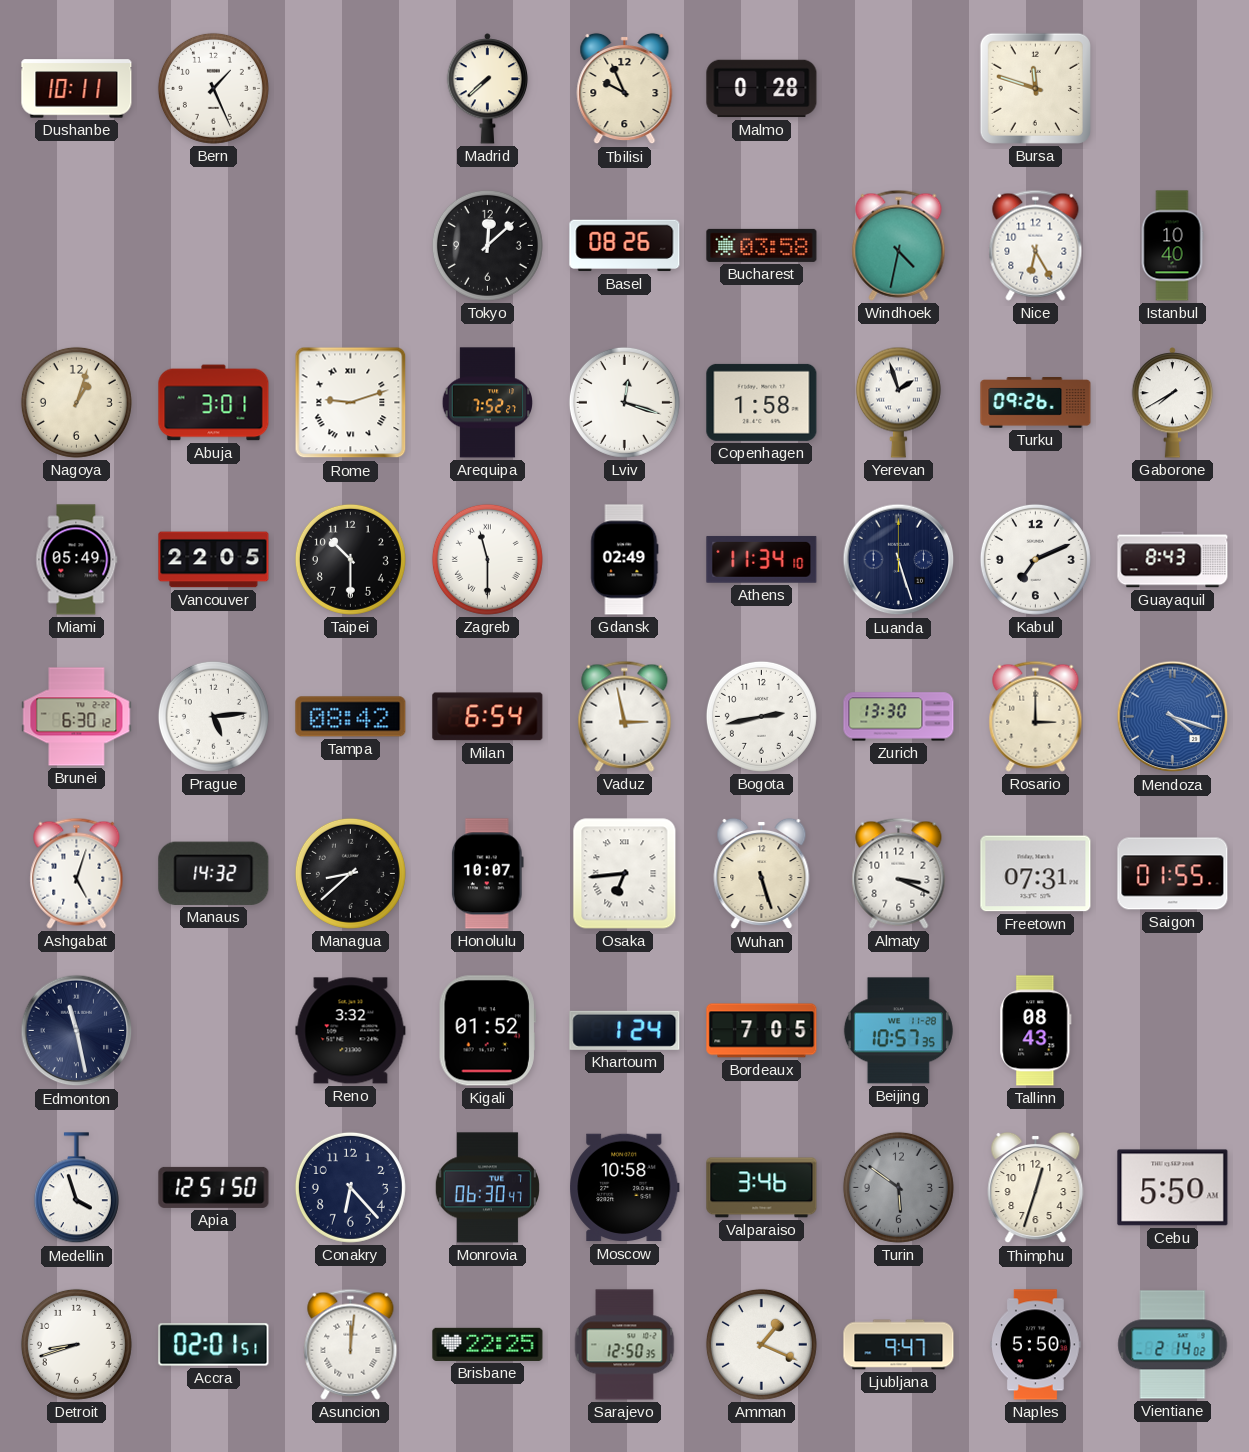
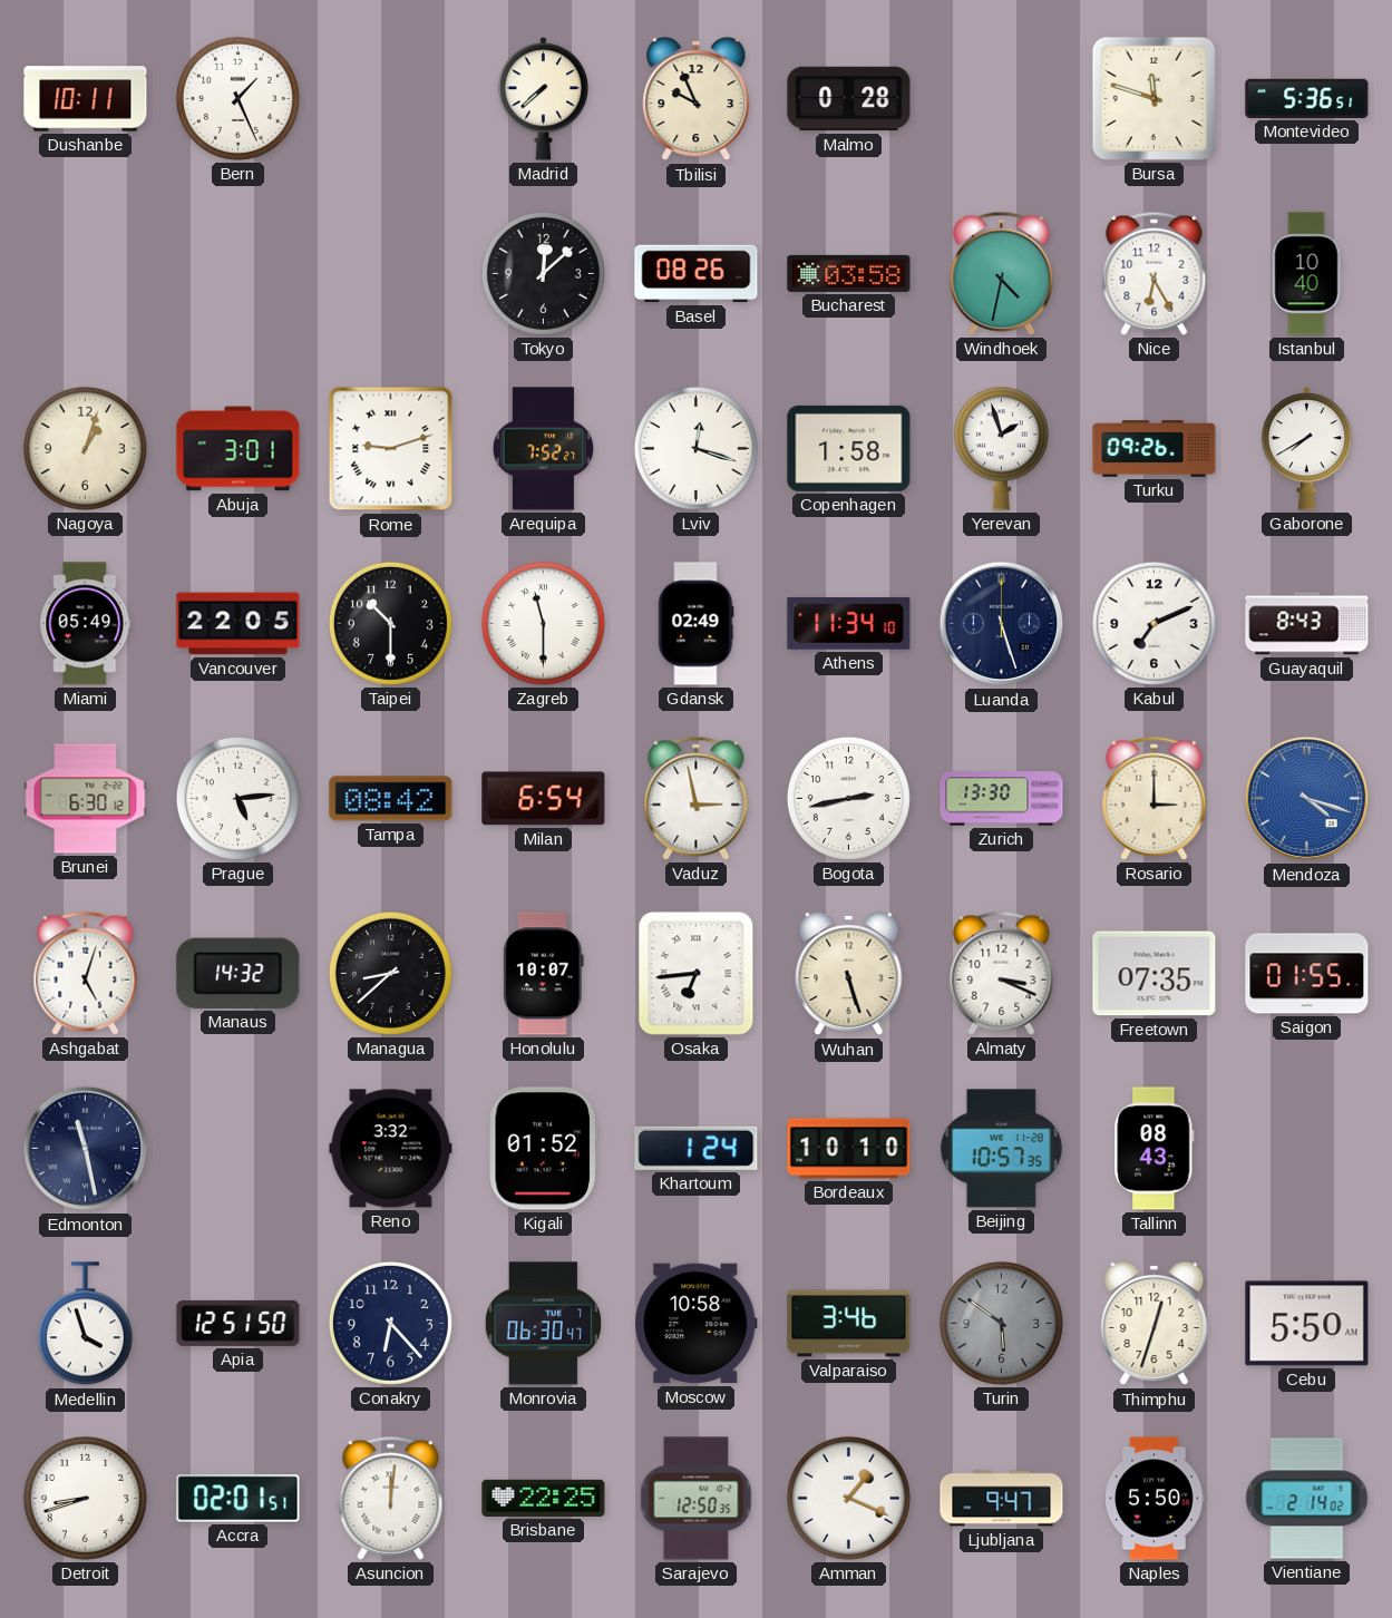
Montevideo: none -> 5:36
Freetown: 07:31 -> 07:35
Bordeaux: 7:05 -> 10:10
